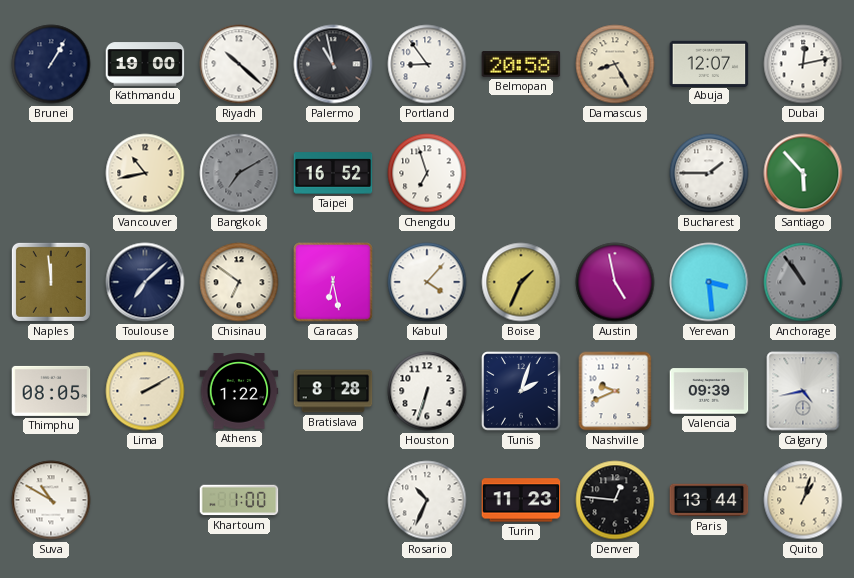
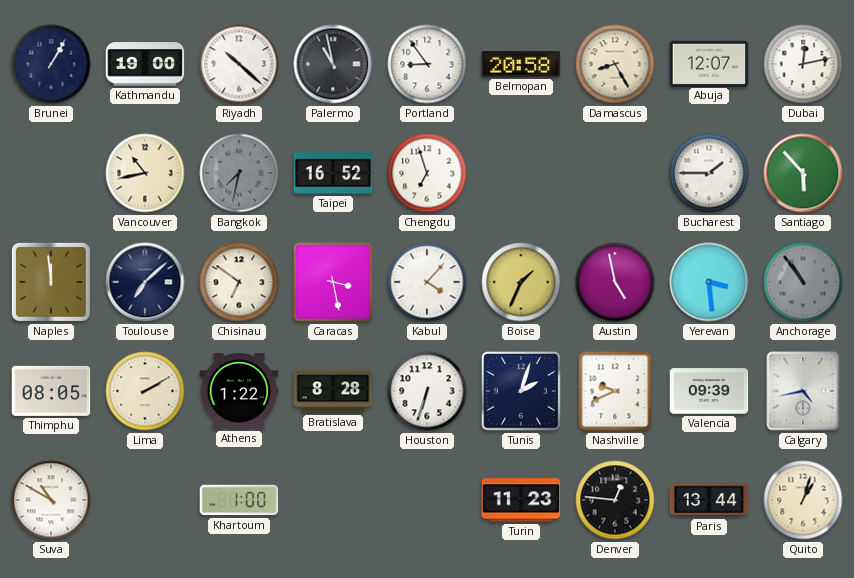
Bangkok: 7:10 -> 7:32
Caracas: 6:28 -> 3:28
Rosario: 10:34 -> none
